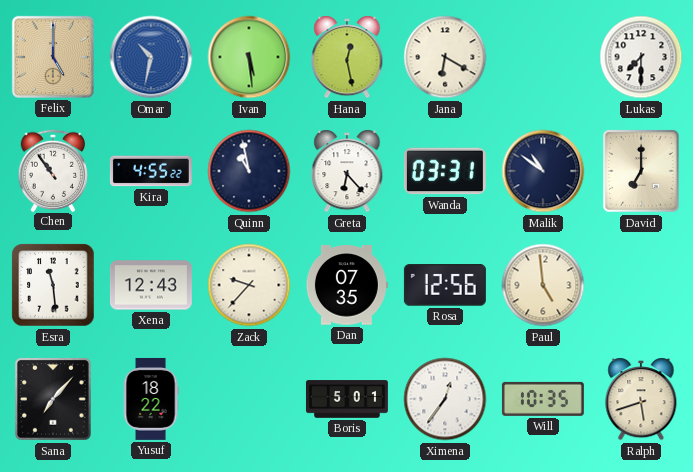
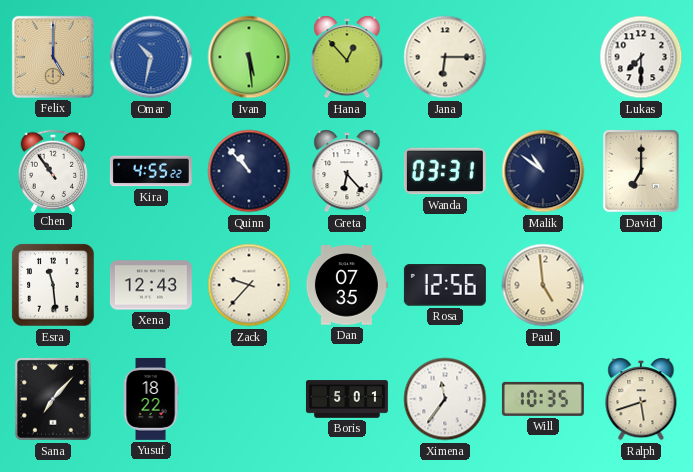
Hana: 12:28 -> 12:53
Jana: 6:20 -> 6:15
Quinn: 10:58 -> 10:53
Ximena: 12:36 -> 11:36
